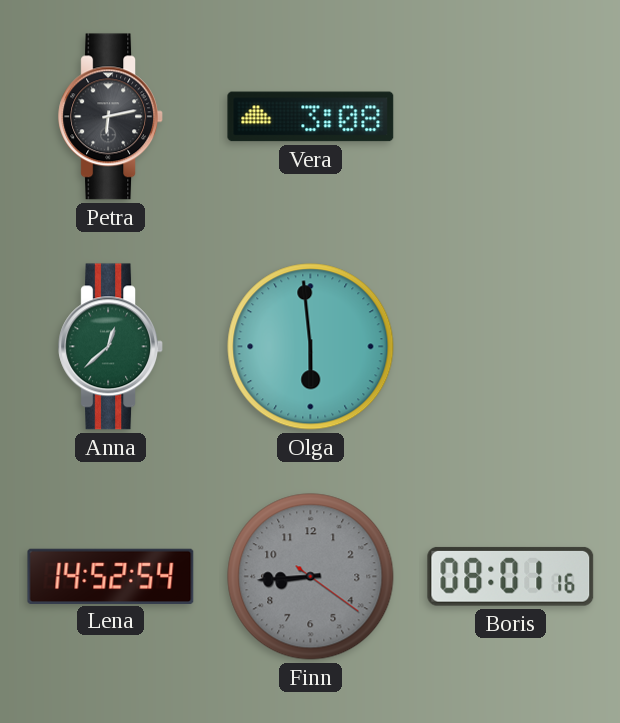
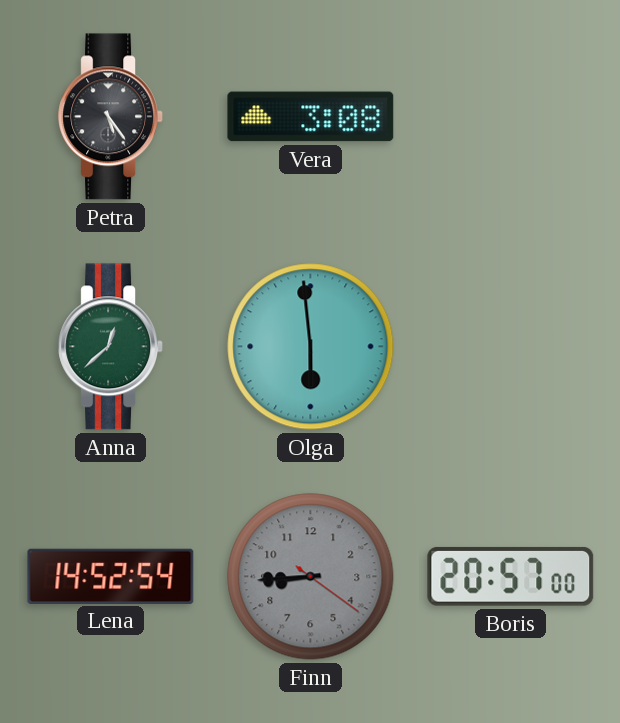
Petra: 6:13 -> 5:24
Boris: 08:01 -> 20:57
